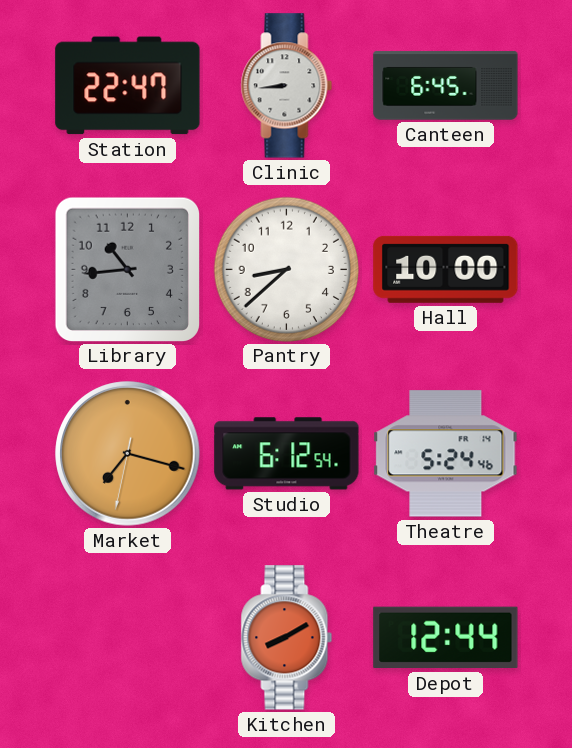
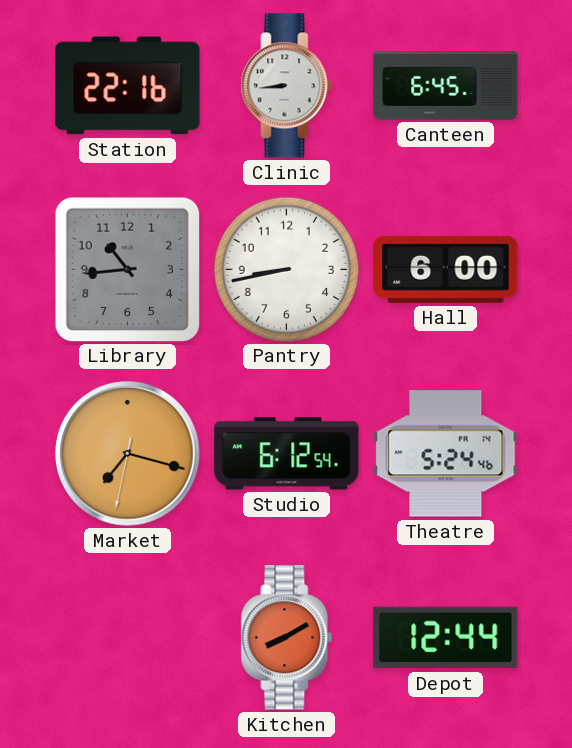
Station: 22:47 -> 22:16
Pantry: 8:38 -> 8:43
Hall: 10:00 -> 6:00
